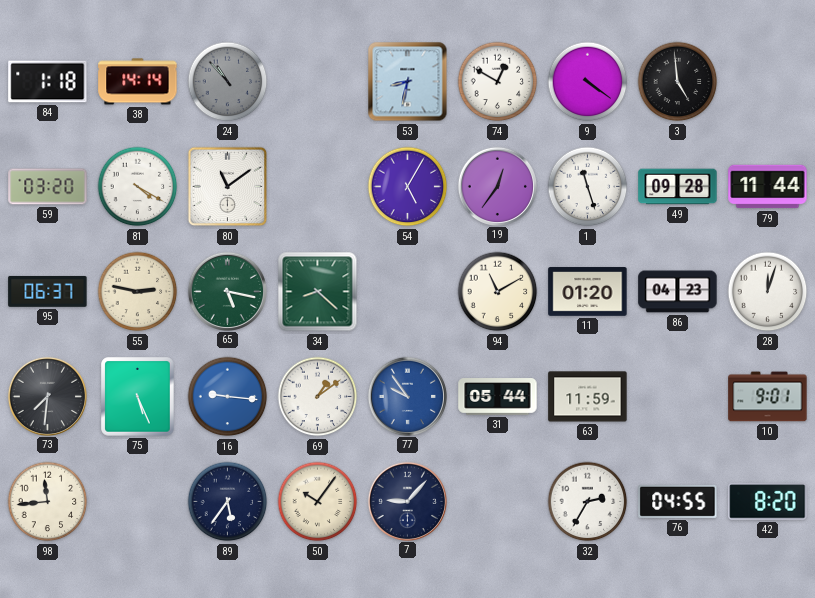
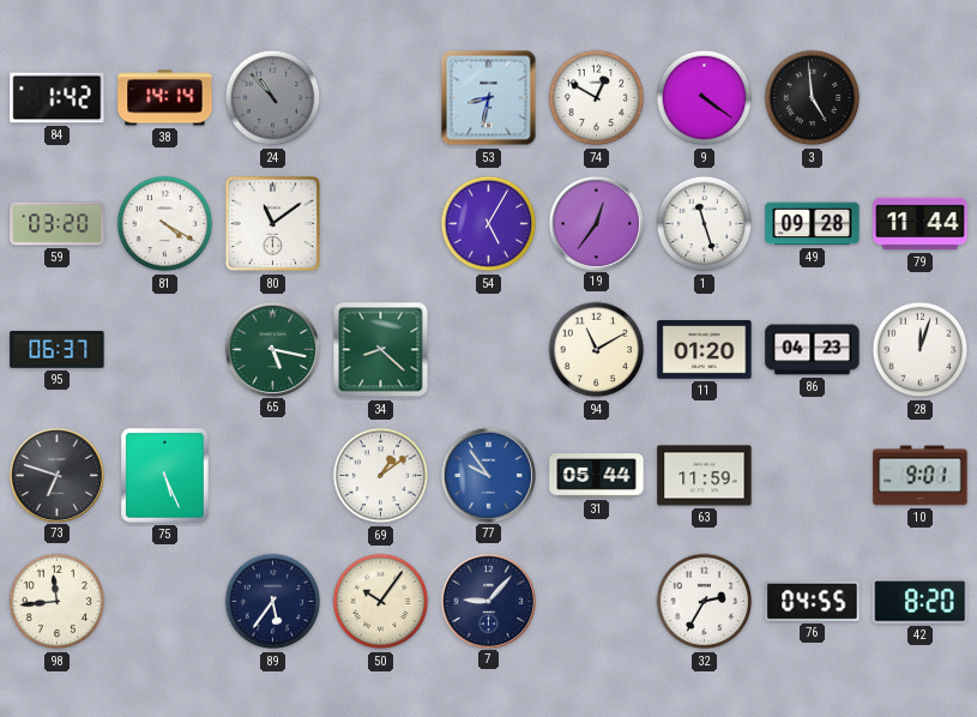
84: 1:18 -> 1:42
55: 2:47 -> none
73: 7:31 -> 6:48
16: 9:16 -> none
